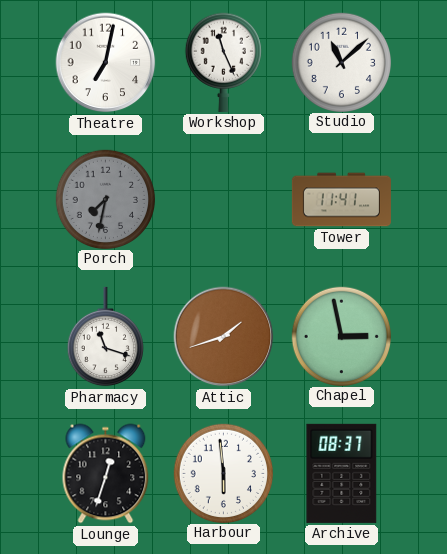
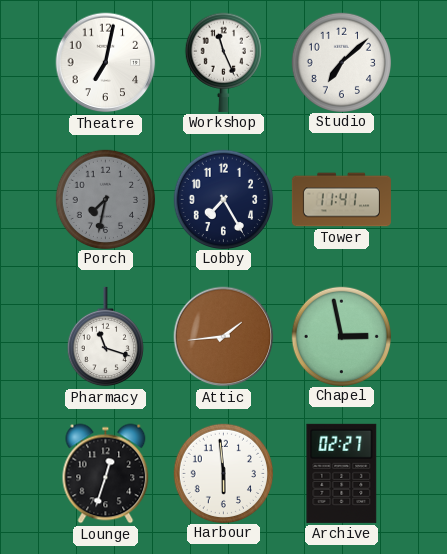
Studio: 11:08 -> 7:08
Lobby: none -> 7:25
Attic: 1:42 -> 1:44
Archive: 08:37 -> 02:27
